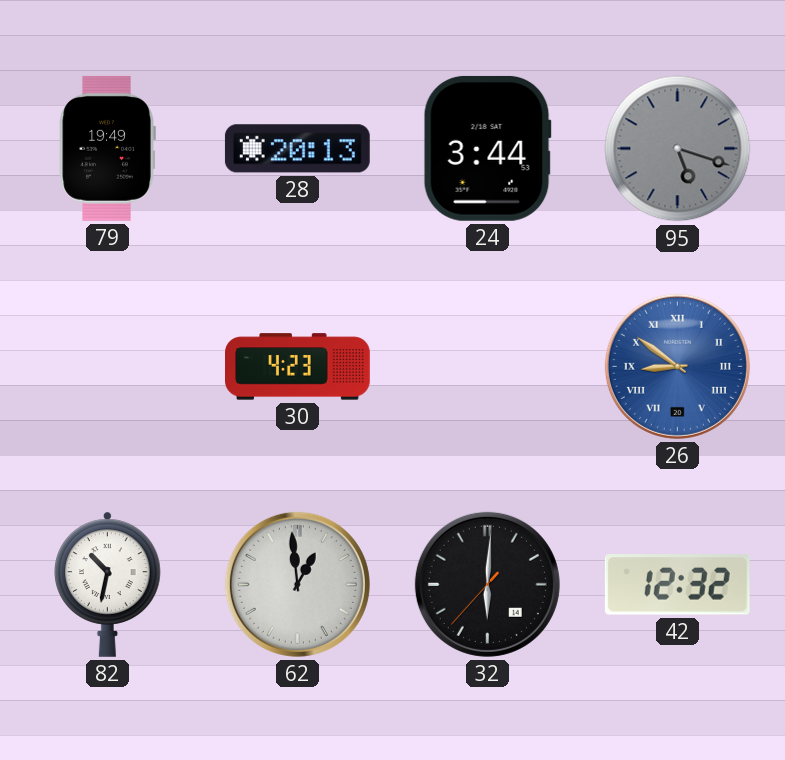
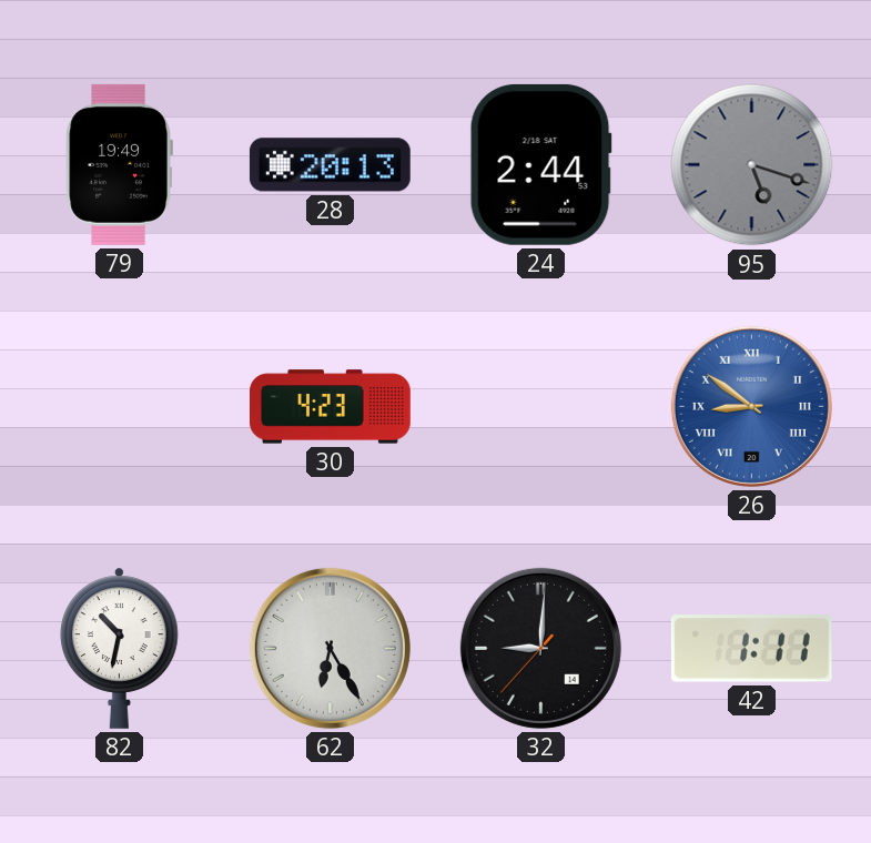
24: 3:44 -> 2:44
62: 12:59 -> 6:25
32: 6:00 -> 9:00
42: 12:32 -> 1:11
